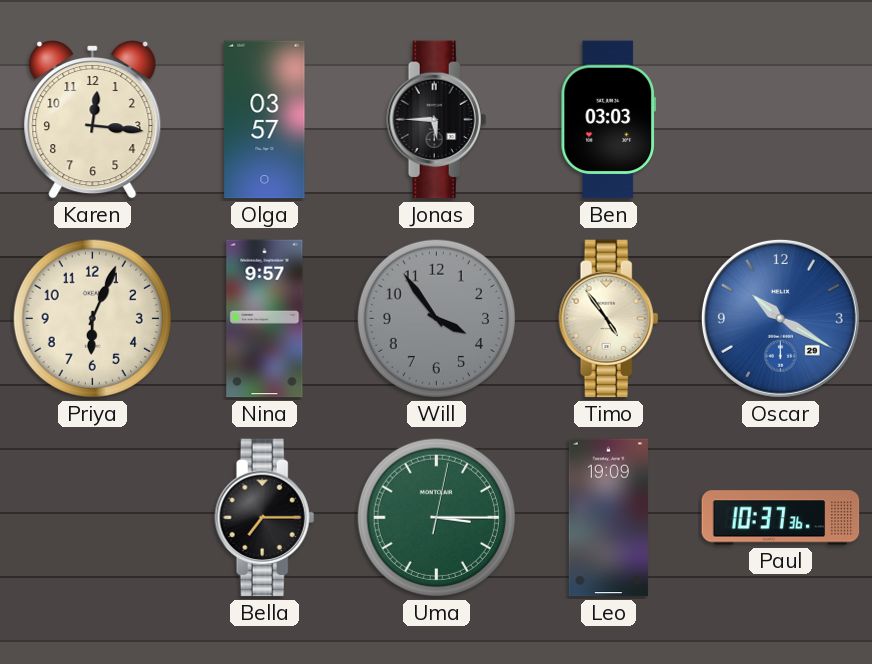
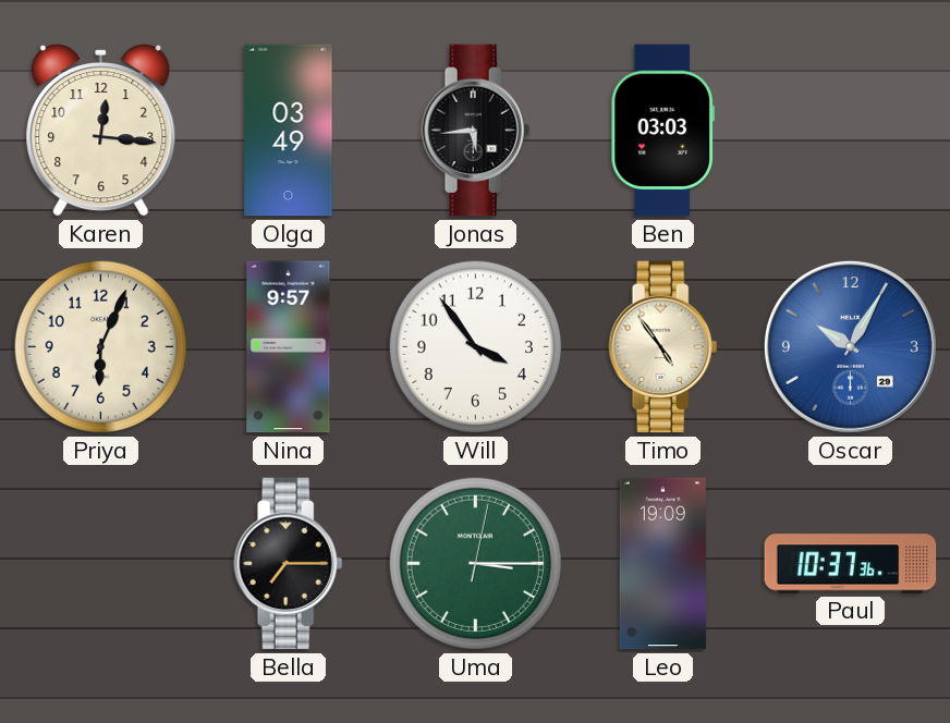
Olga: 03:57 -> 03:49
Jonas: 5:45 -> 5:44
Will dial: grey -> white
Oscar: 10:20 -> 10:05
